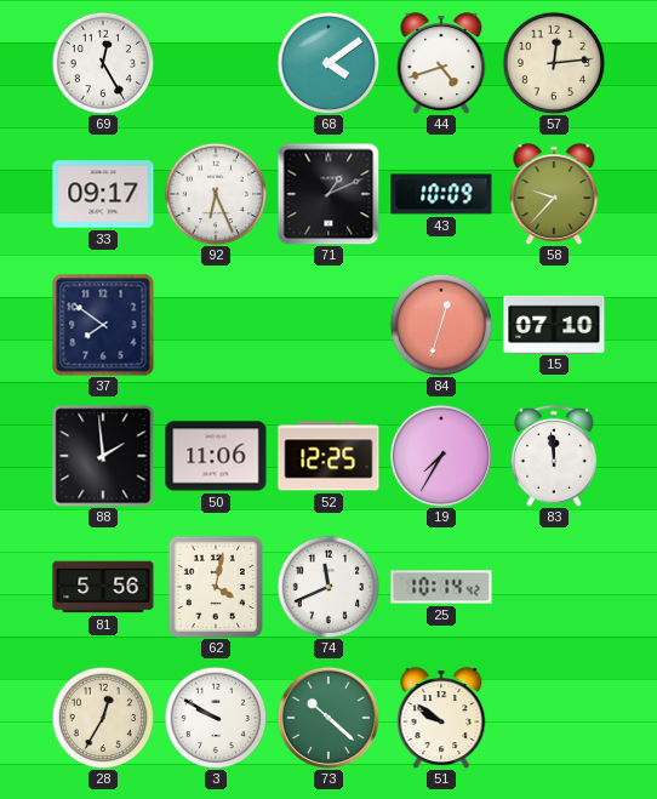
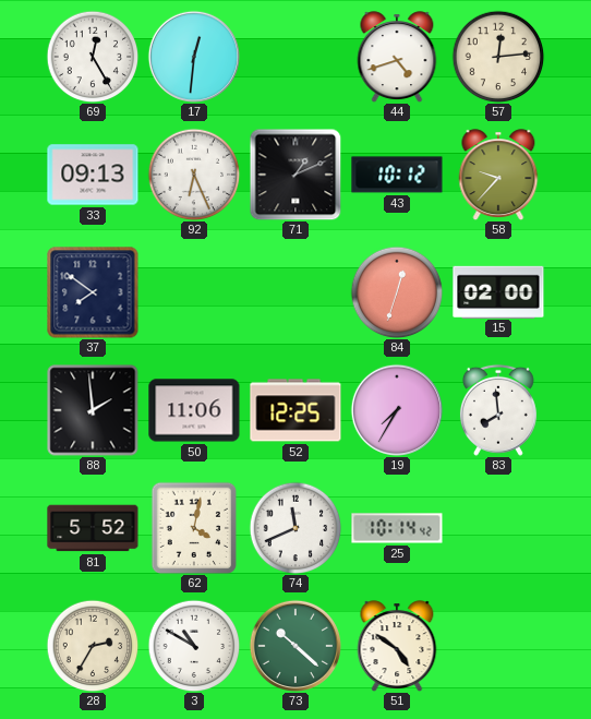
17: none -> 12:31
68: 4:09 -> none
33: 09:17 -> 09:13
43: 10:09 -> 10:12
15: 07:10 -> 02:00
83: 11:59 -> 7:59
81: 5:56 -> 5:52
28: 12:35 -> 2:35
3: 9:50 -> 10:50
51: 9:51 -> 4:51
